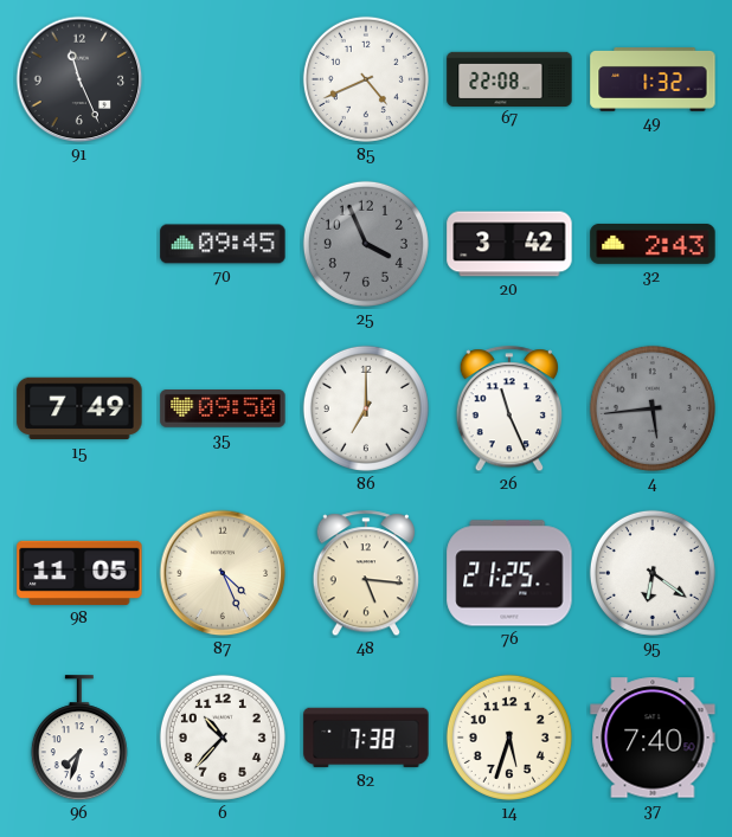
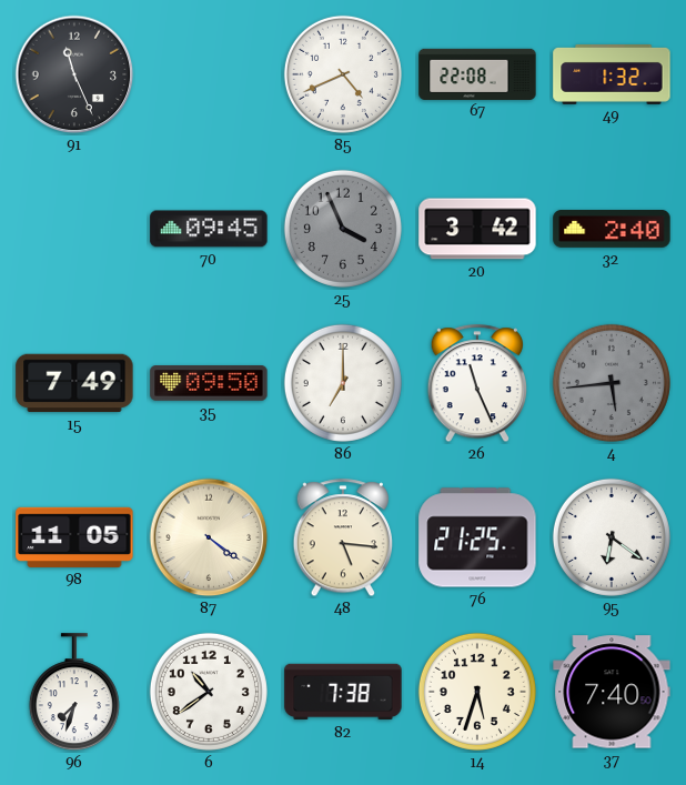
32: 2:43 -> 2:40
87: 4:26 -> 4:21
6: 10:37 -> 10:39
